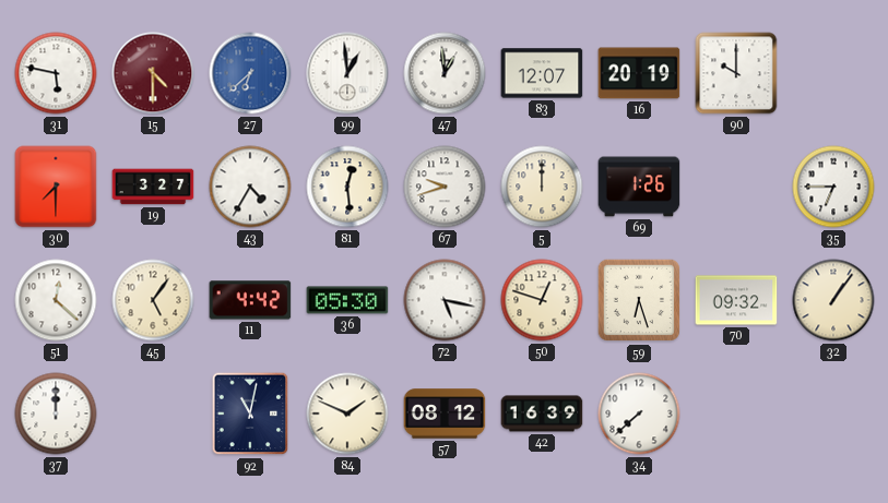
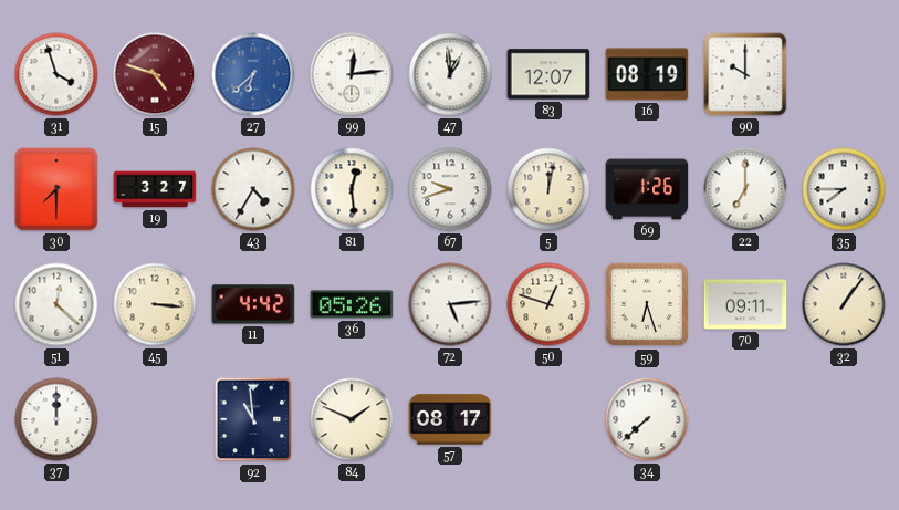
31: 5:47 -> 3:57
15: 4:30 -> 4:48
99: 12:59 -> 12:14
16: 20:19 -> 08:19
5: 12:00 -> 12:02
22: none -> 7:00
35: 6:45 -> 7:45
45: 5:06 -> 3:16
36: 05:30 -> 05:26
72: 5:17 -> 5:14
70: 09:32 -> 09:11
92: 11:02 -> 10:59
57: 08:12 -> 08:17
42: 16:39 -> none
